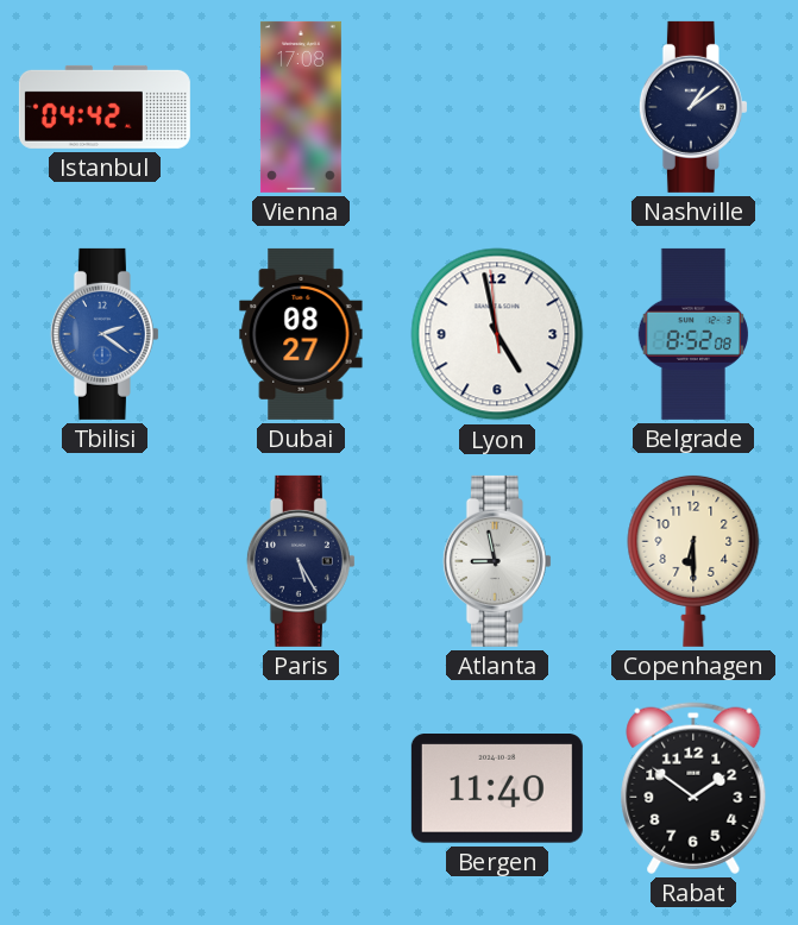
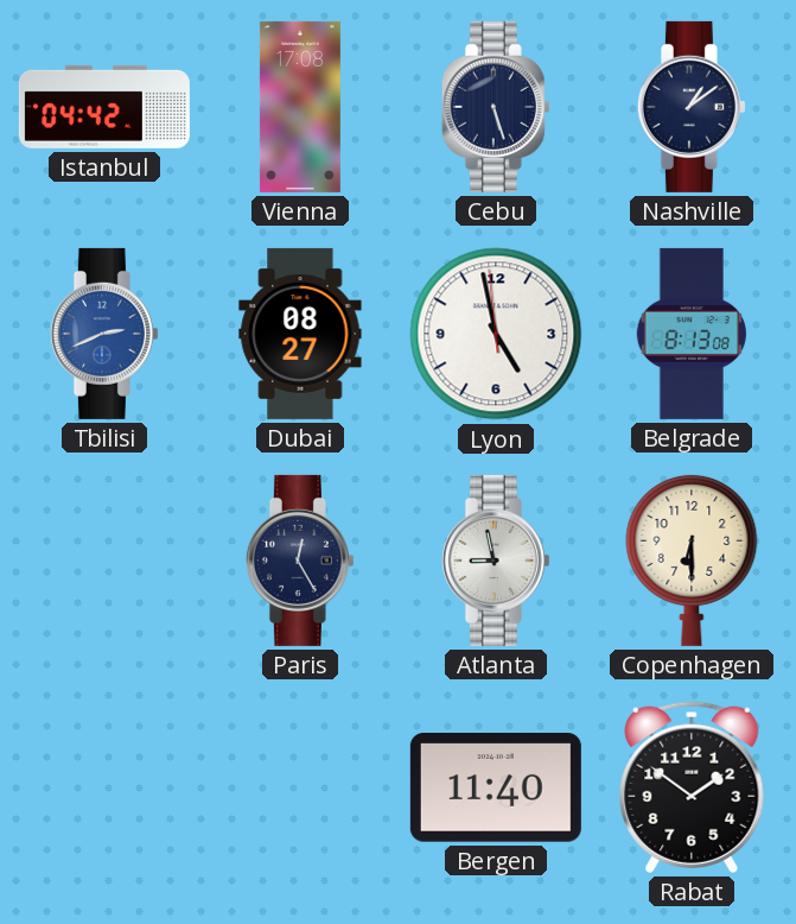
Cebu: none -> 5:27
Tbilisi: 2:21 -> 2:41
Belgrade: 8:52 -> 8:13
Paris: 5:25 -> 12:25
